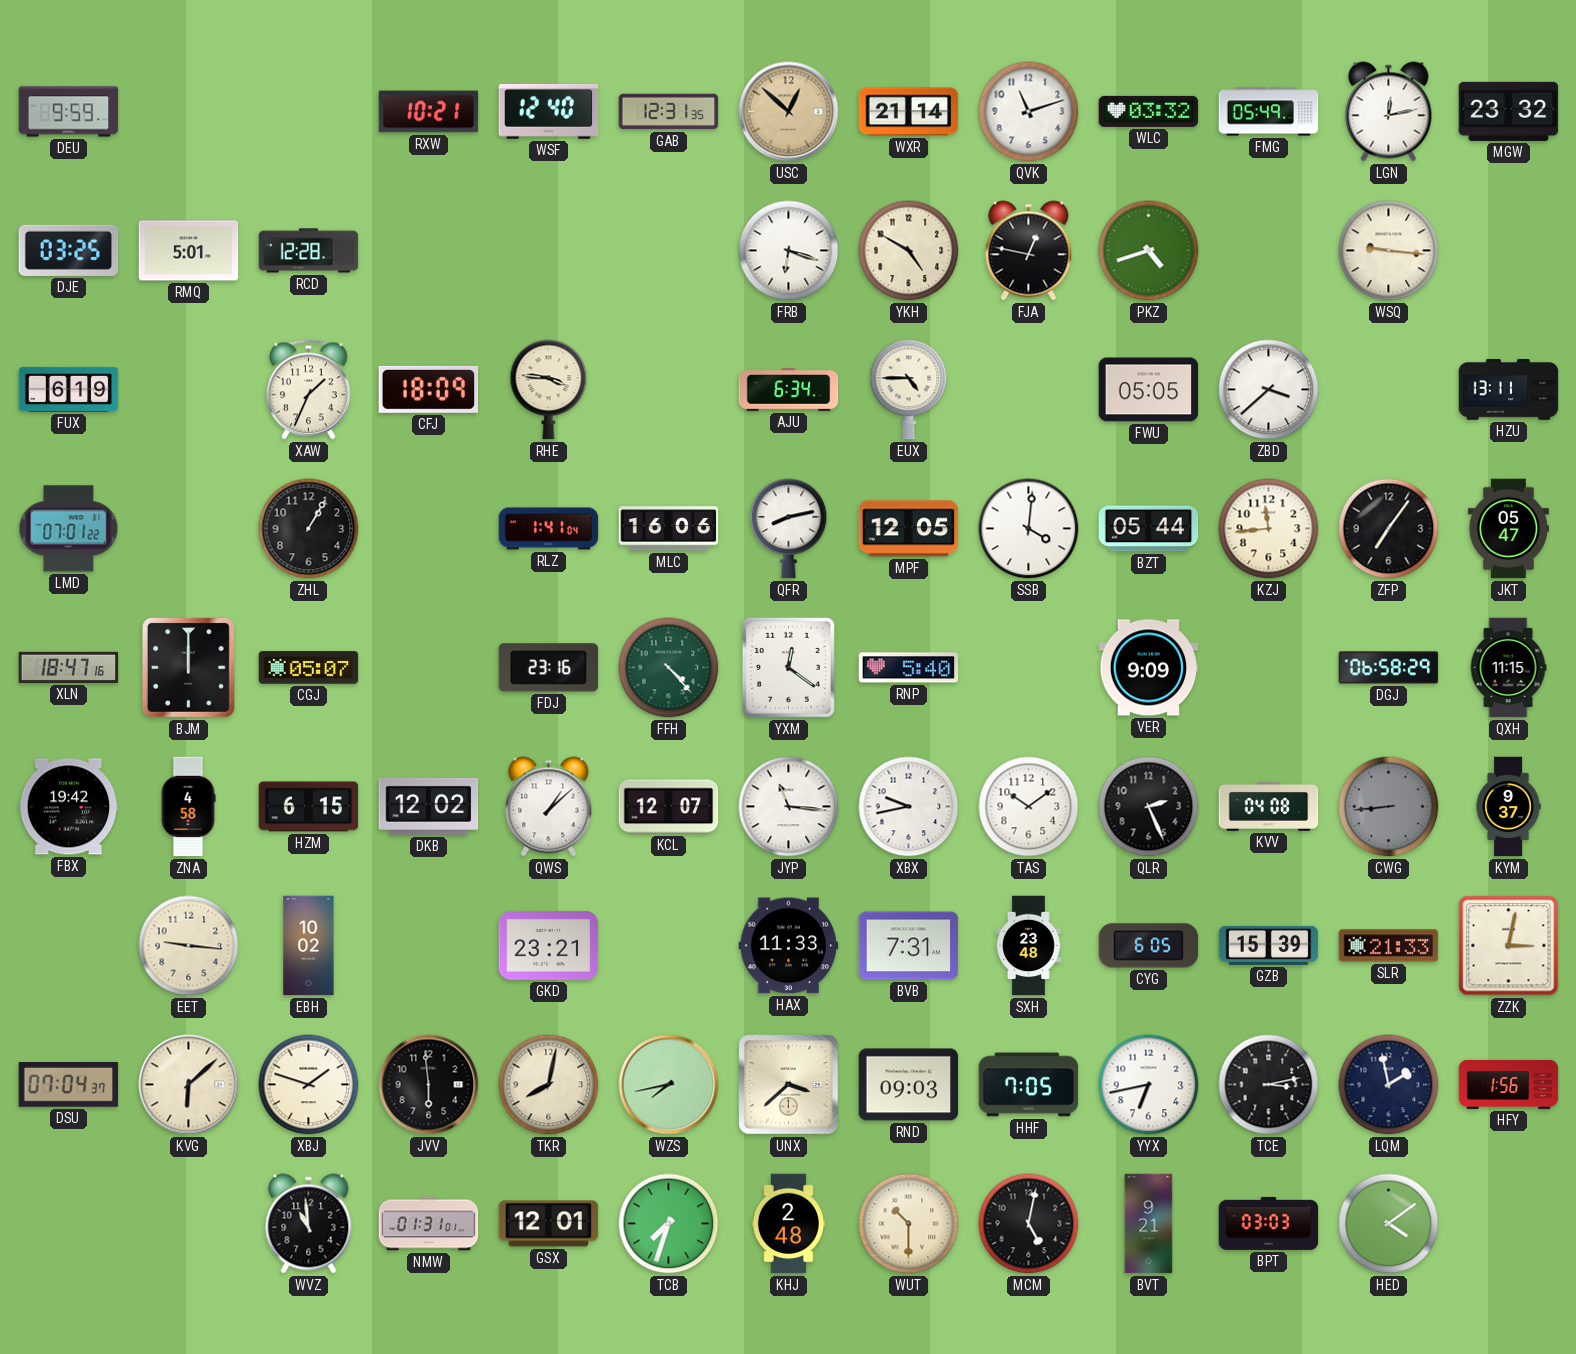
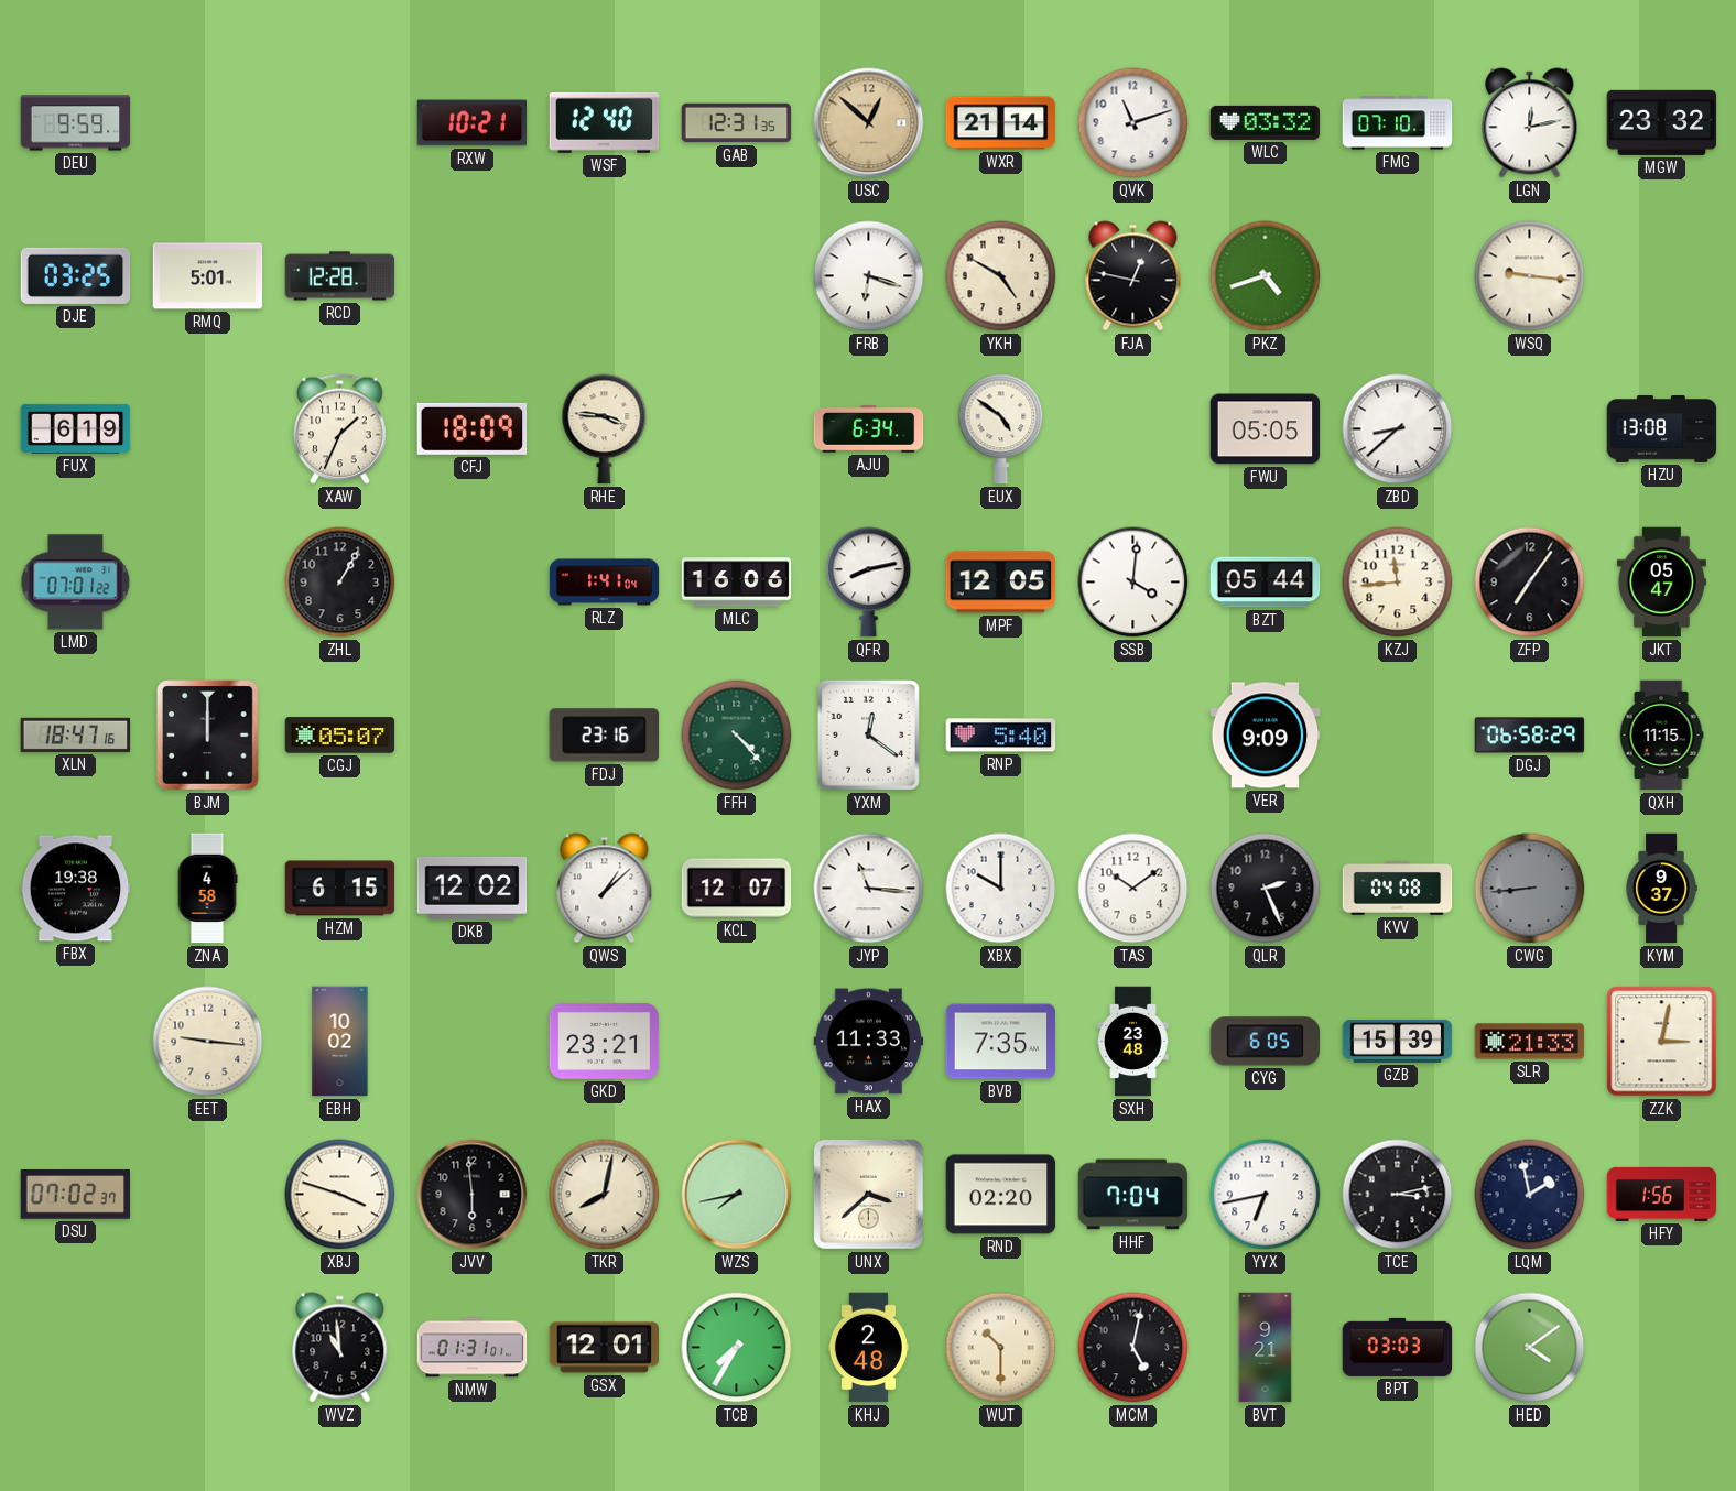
FMG: 05:49 -> 07:10
EUX: 4:45 -> 4:51
ZBD: 3:38 -> 8:38
HZU: 13:11 -> 13:08
FBX: 19:42 -> 19:38
XBX: 9:43 -> 10:00
BVB: 7:31 -> 7:35
DSU: 07:04 -> 07:02
KVG: 6:08 -> none
XBJ: 1:48 -> 3:48
RND: 09:03 -> 02:20
HHF: 7:05 -> 7:04
TCB: 7:33 -> 7:35
